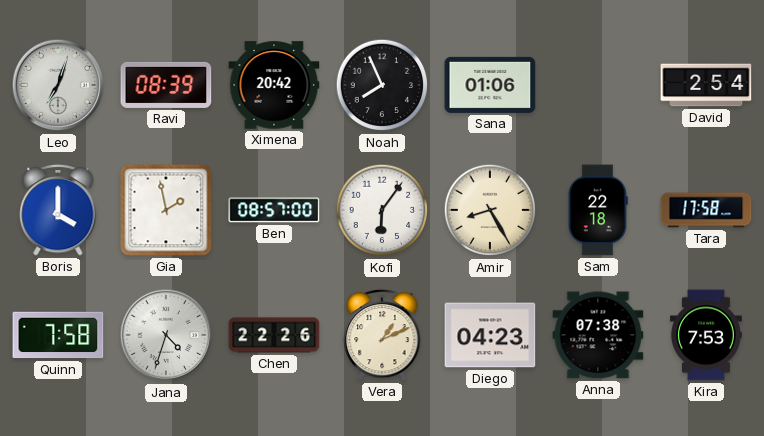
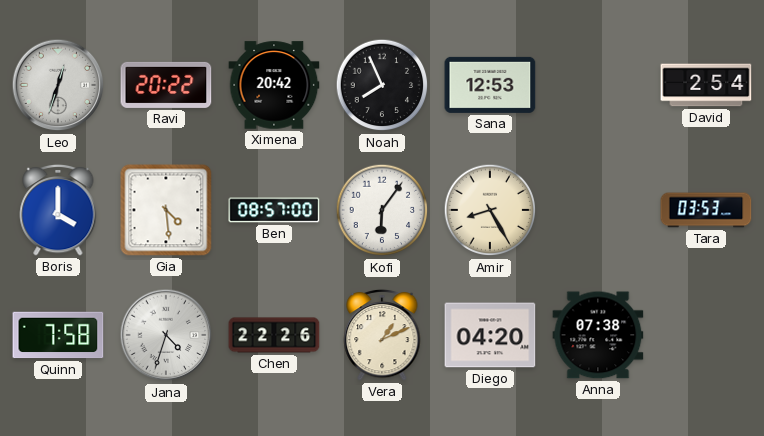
Leo: 7:03 -> 12:33
Ravi: 08:39 -> 20:22
Sana: 01:06 -> 12:53
Gia: 1:58 -> 4:29
Sam: 22:18 -> none
Tara: 17:58 -> 03:53
Diego: 04:23 -> 04:20
Kira: 7:53 -> none
